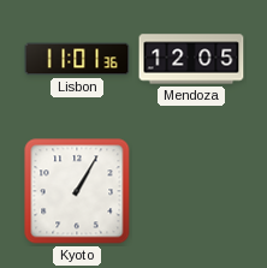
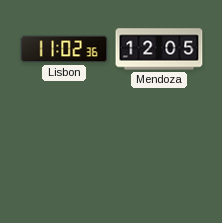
Lisbon: 11:01 -> 11:02
Kyoto: 1:05 -> none
